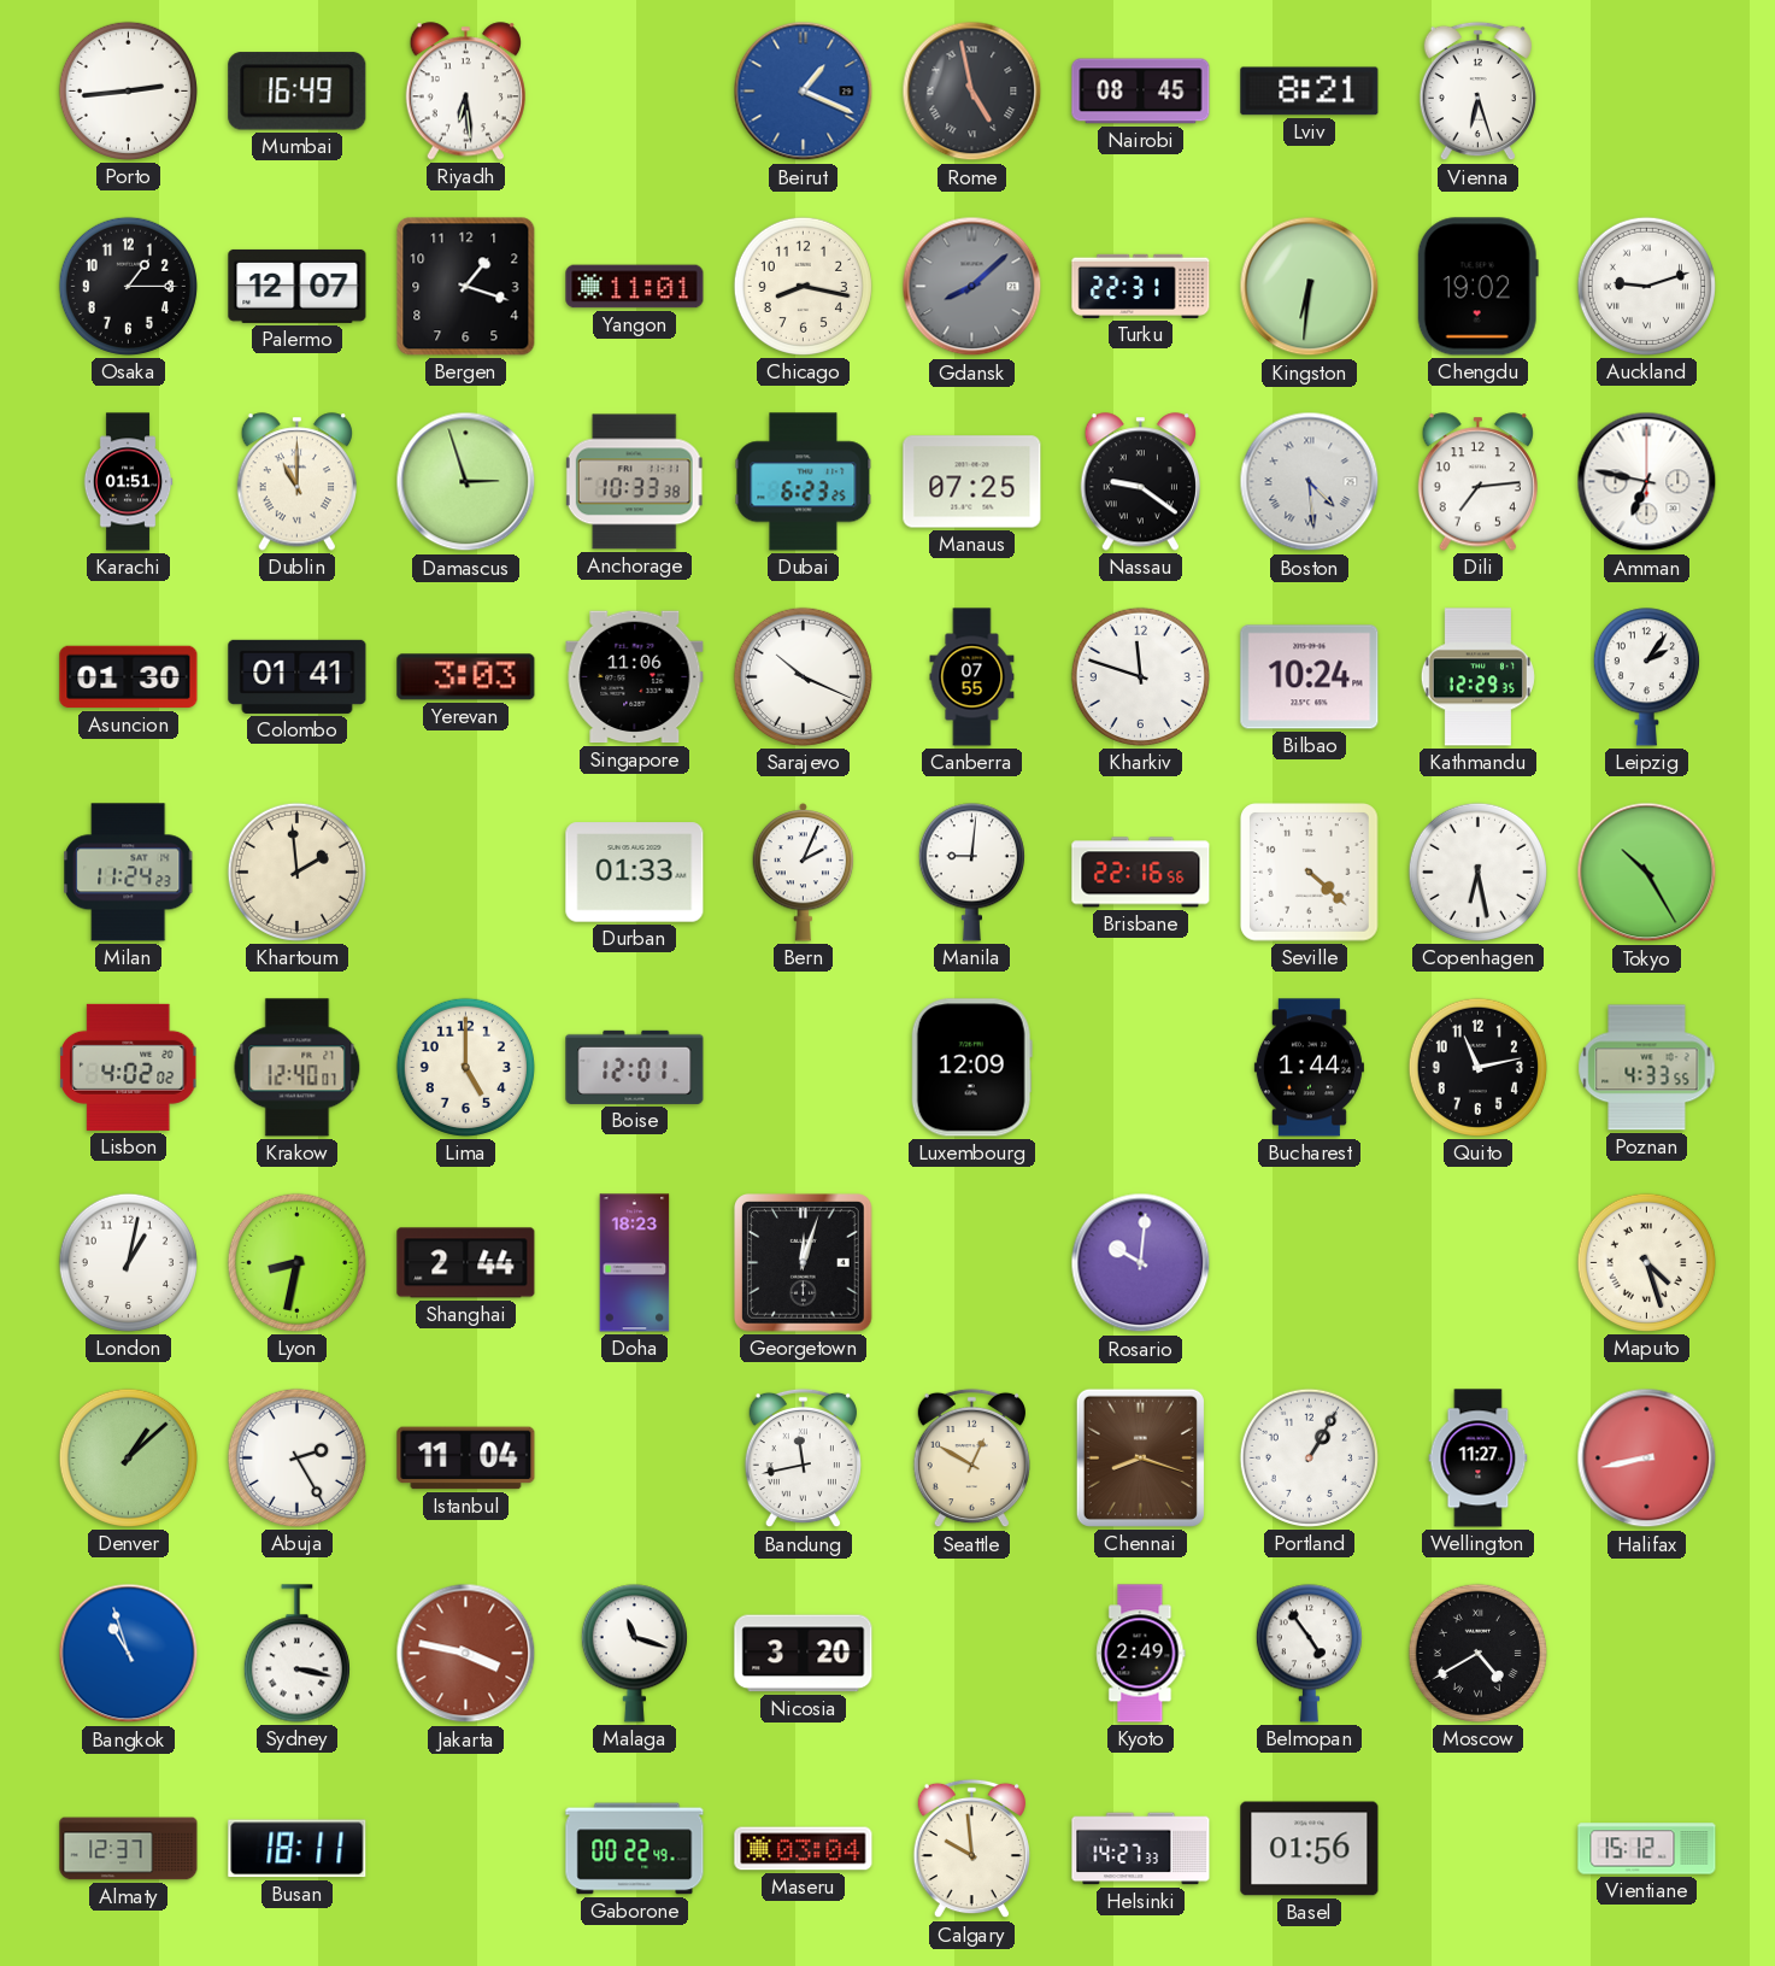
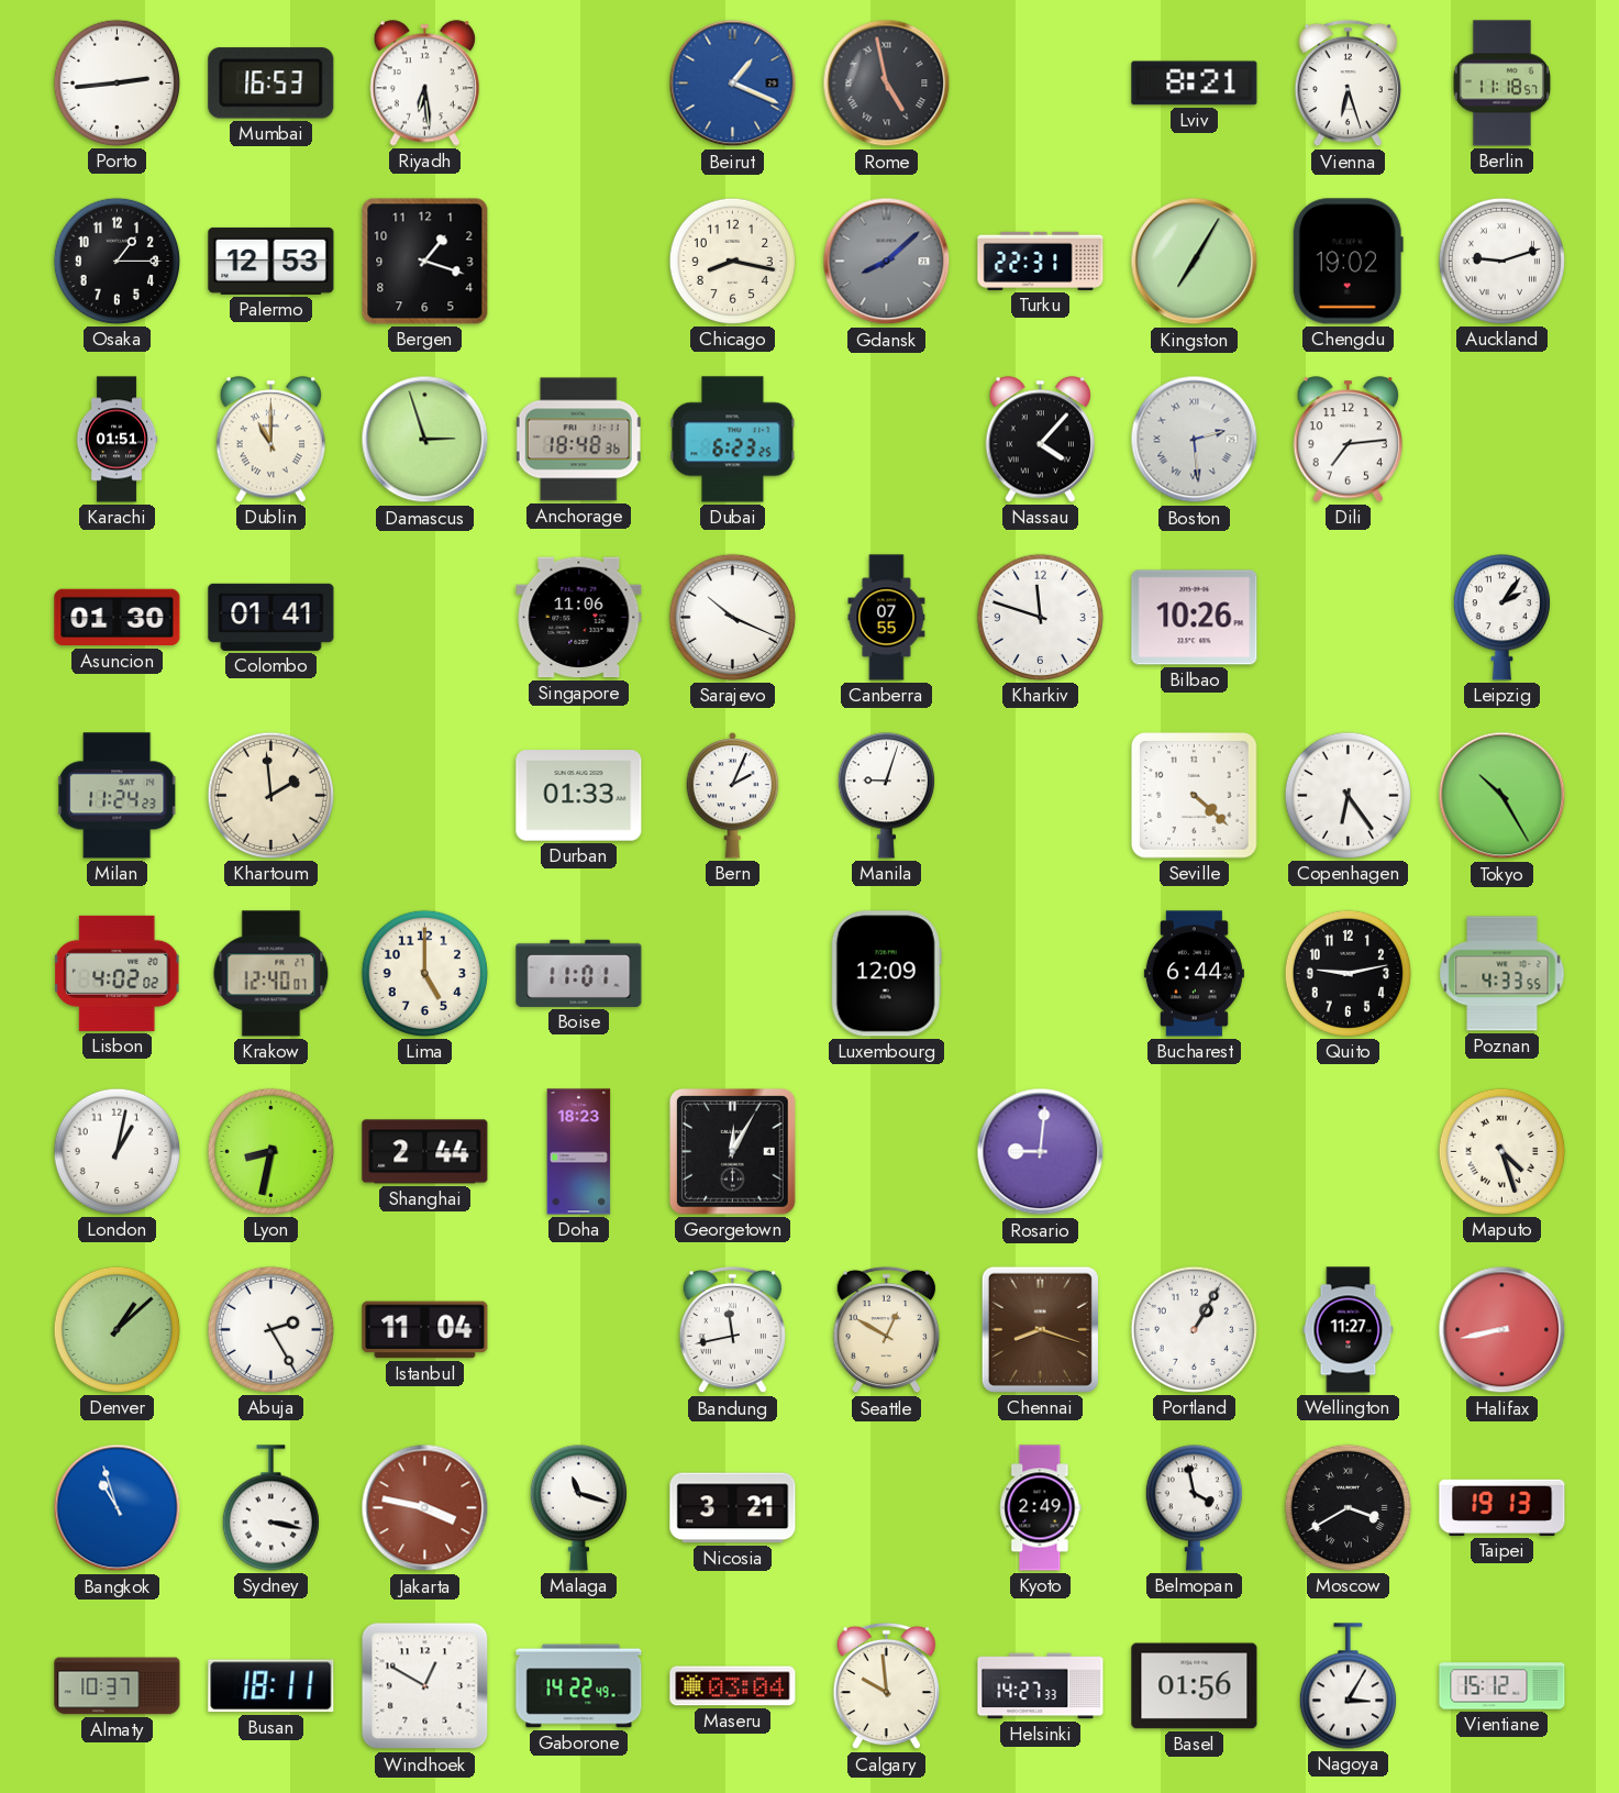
Mumbai: 16:49 -> 16:53
Nairobi: 08:45 -> none
Berlin: none -> 11:18
Palermo: 12:07 -> 12:53
Yangon: 11:01 -> none
Kingston: 6:31 -> 7:05
Anchorage: 10:33 -> 18:48
Manaus: 07:25 -> none
Nassau: 9:21 -> 4:07
Boston: 4:29 -> 2:29
Amman: 6:47 -> none
Yerevan: 3:03 -> none
Bilbao: 10:24 -> 10:26
Kathmandu: 12:29 -> none
Manila: 9:01 -> 9:03
Brisbane: 22:16 -> none
Copenhagen: 6:28 -> 6:24
Boise: 12:01 -> 11:01
Bucharest: 1:44 -> 6:44
Quito: 11:13 -> 9:13
Georgetown: 12:03 -> 12:05
Rosario: 10:01 -> 9:01
Nicosia: 3:20 -> 3:21
Belmopan: 4:54 -> 3:58
Moscow: 4:40 -> 3:40
Taipei: none -> 19:13
Almaty: 12:37 -> 10:37
Windhoek: none -> 12:50
Gaborone: 00:22 -> 14:22
Nagoya: none -> 3:05
